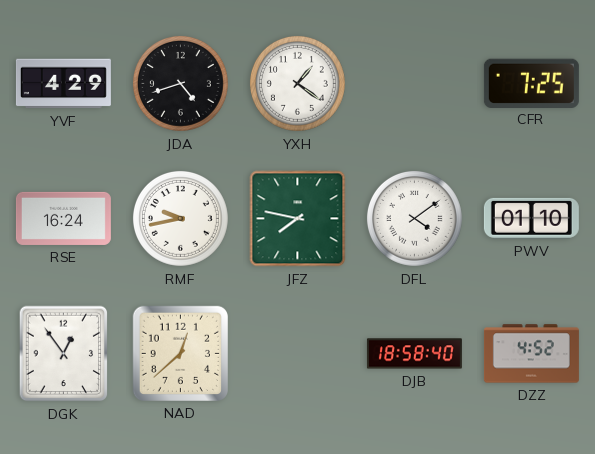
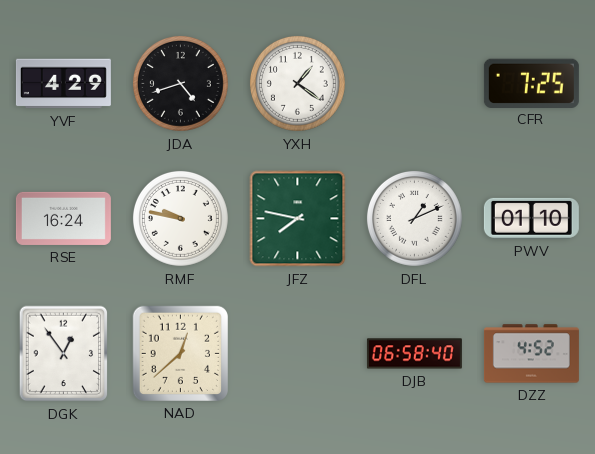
RMF: 9:43 -> 9:47
DFL: 4:09 -> 1:11
DJB: 18:58 -> 06:58
